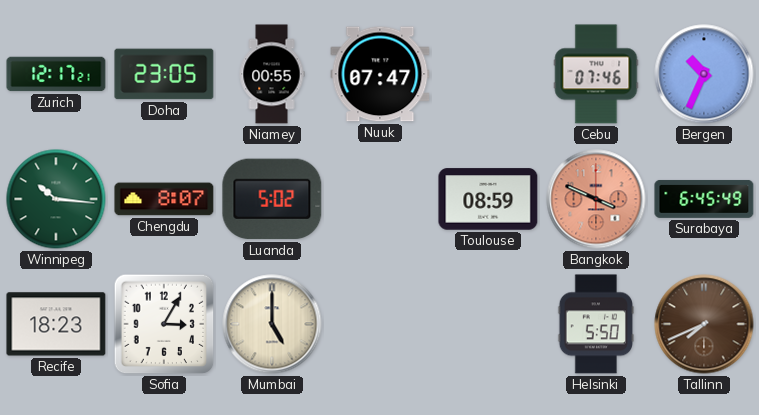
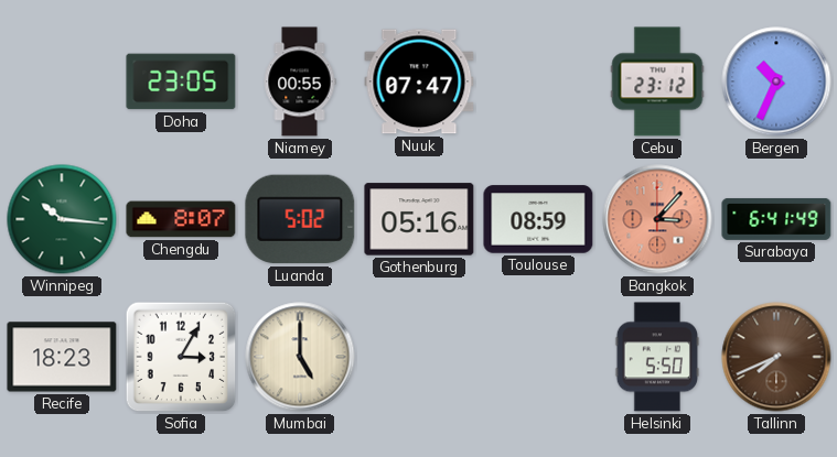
Zurich: 12:17 -> none
Cebu: 07:46 -> 23:12
Gothenburg: none -> 05:16
Bangkok: 3:49 -> 3:07
Surabaya: 6:45 -> 6:41
